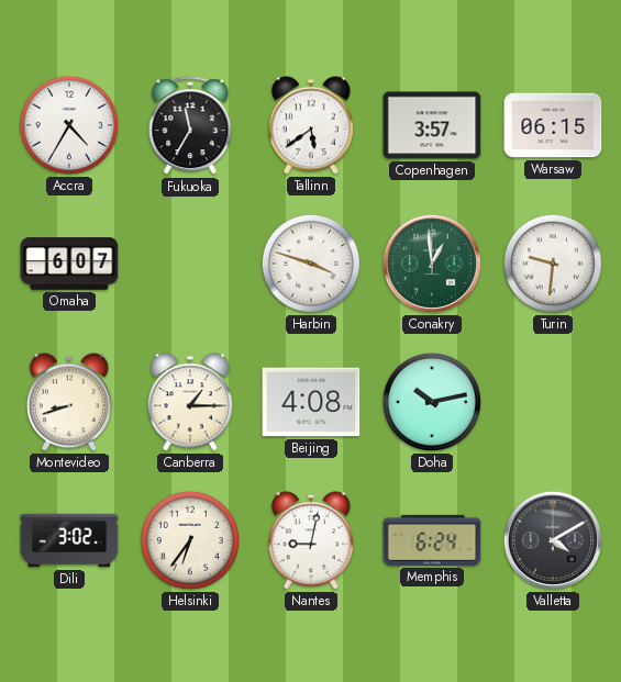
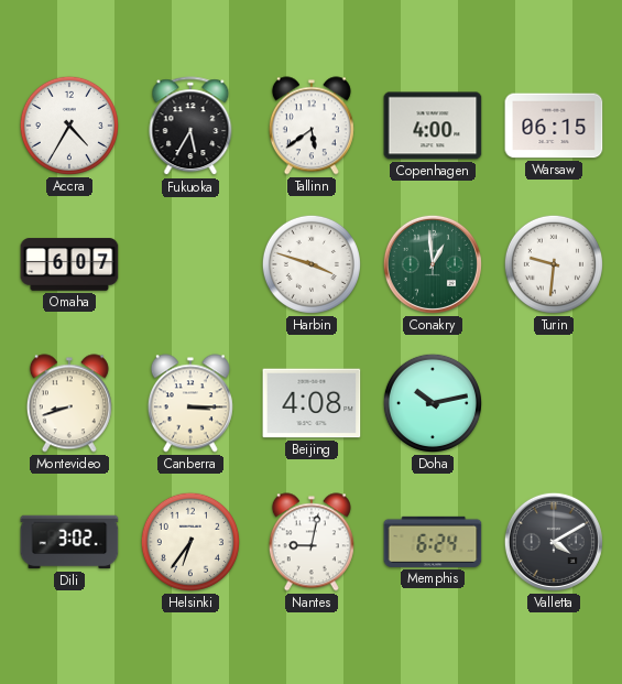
Fukuoka: 11:35 -> 5:35
Copenhagen: 3:57 -> 4:00
Canberra: 1:15 -> 3:15
